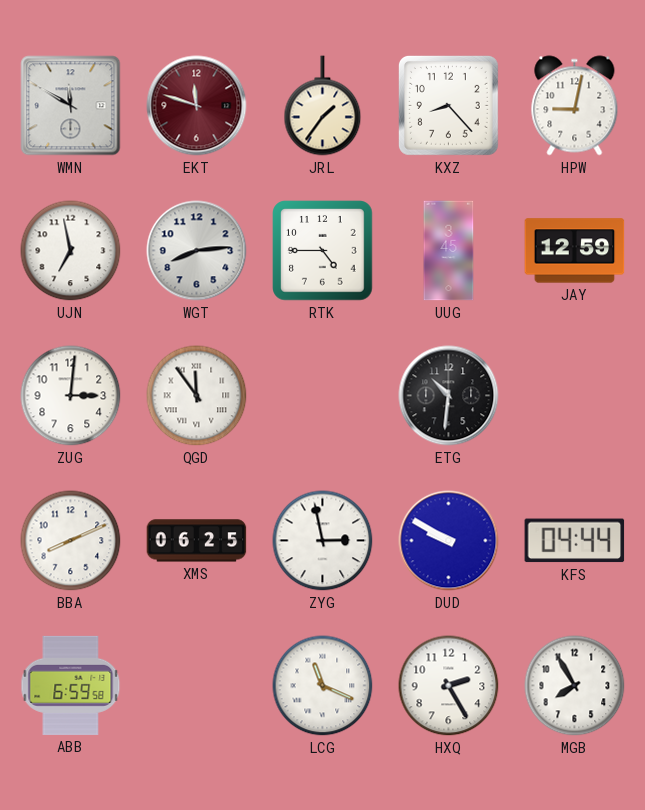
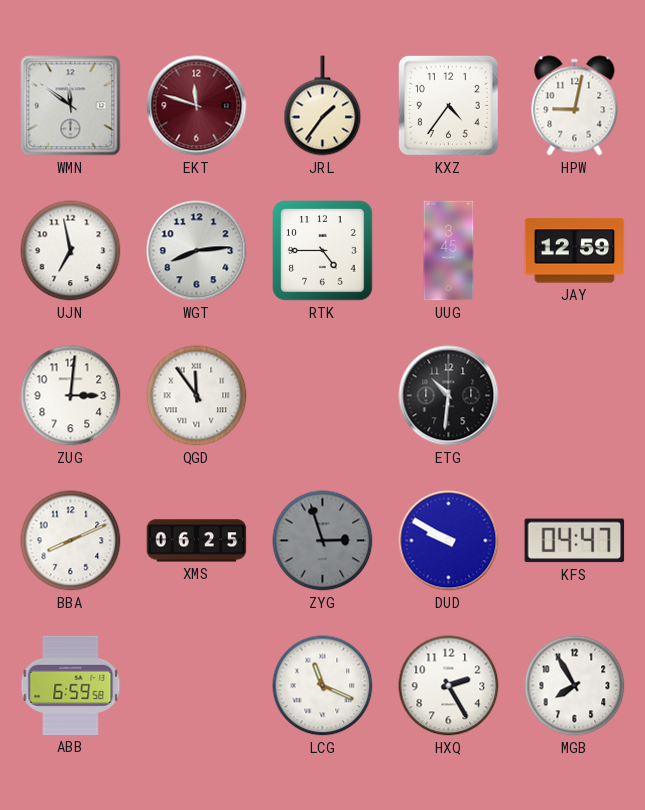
WMN: 11:50 -> 11:51
KXZ: 8:23 -> 4:36
ZYG: 2:58 -> 2:57
ZYG dial: white -> grey
KFS: 04:44 -> 04:47
